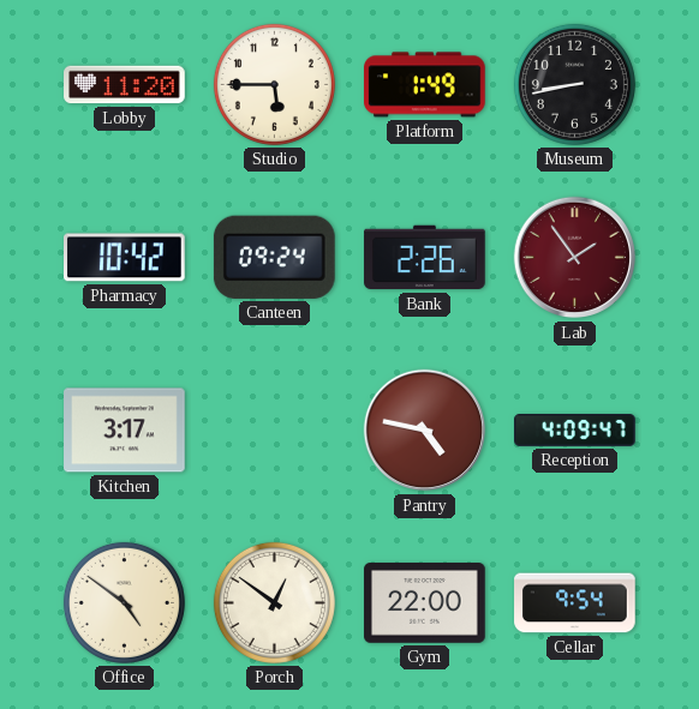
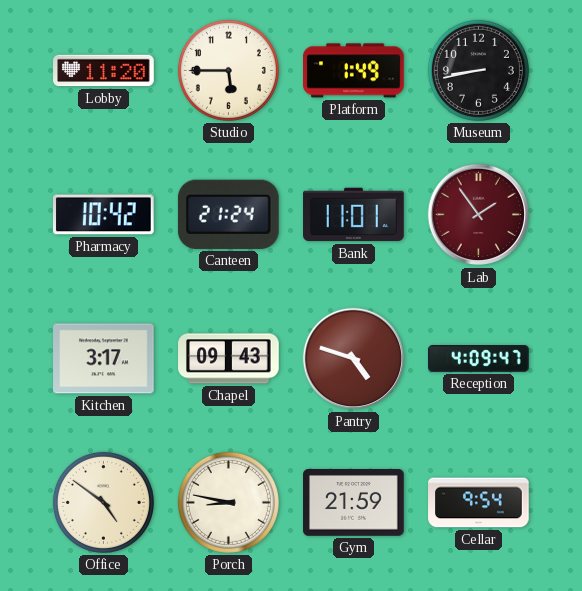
Canteen: 09:24 -> 21:24
Bank: 2:26 -> 11:01
Chapel: none -> 09:43
Pantry: 4:47 -> 4:48
Porch: 12:51 -> 8:47
Gym: 22:00 -> 21:59
